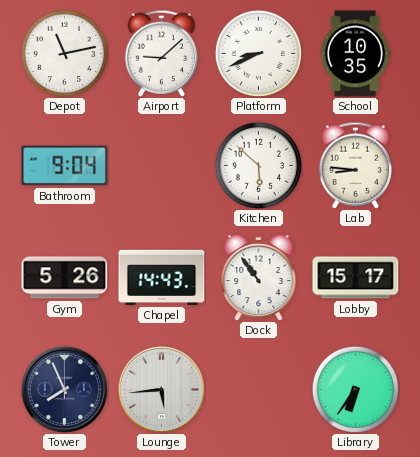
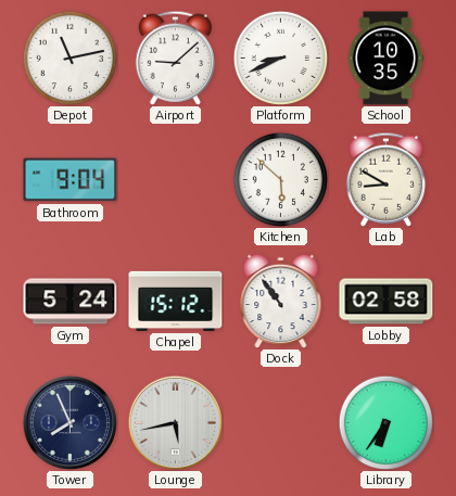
Lab: 8:46 -> 8:50
Gym: 5:26 -> 5:24
Chapel: 14:43 -> 15:12
Lobby: 15:17 -> 02:58
Lounge: 5:44 -> 5:43
